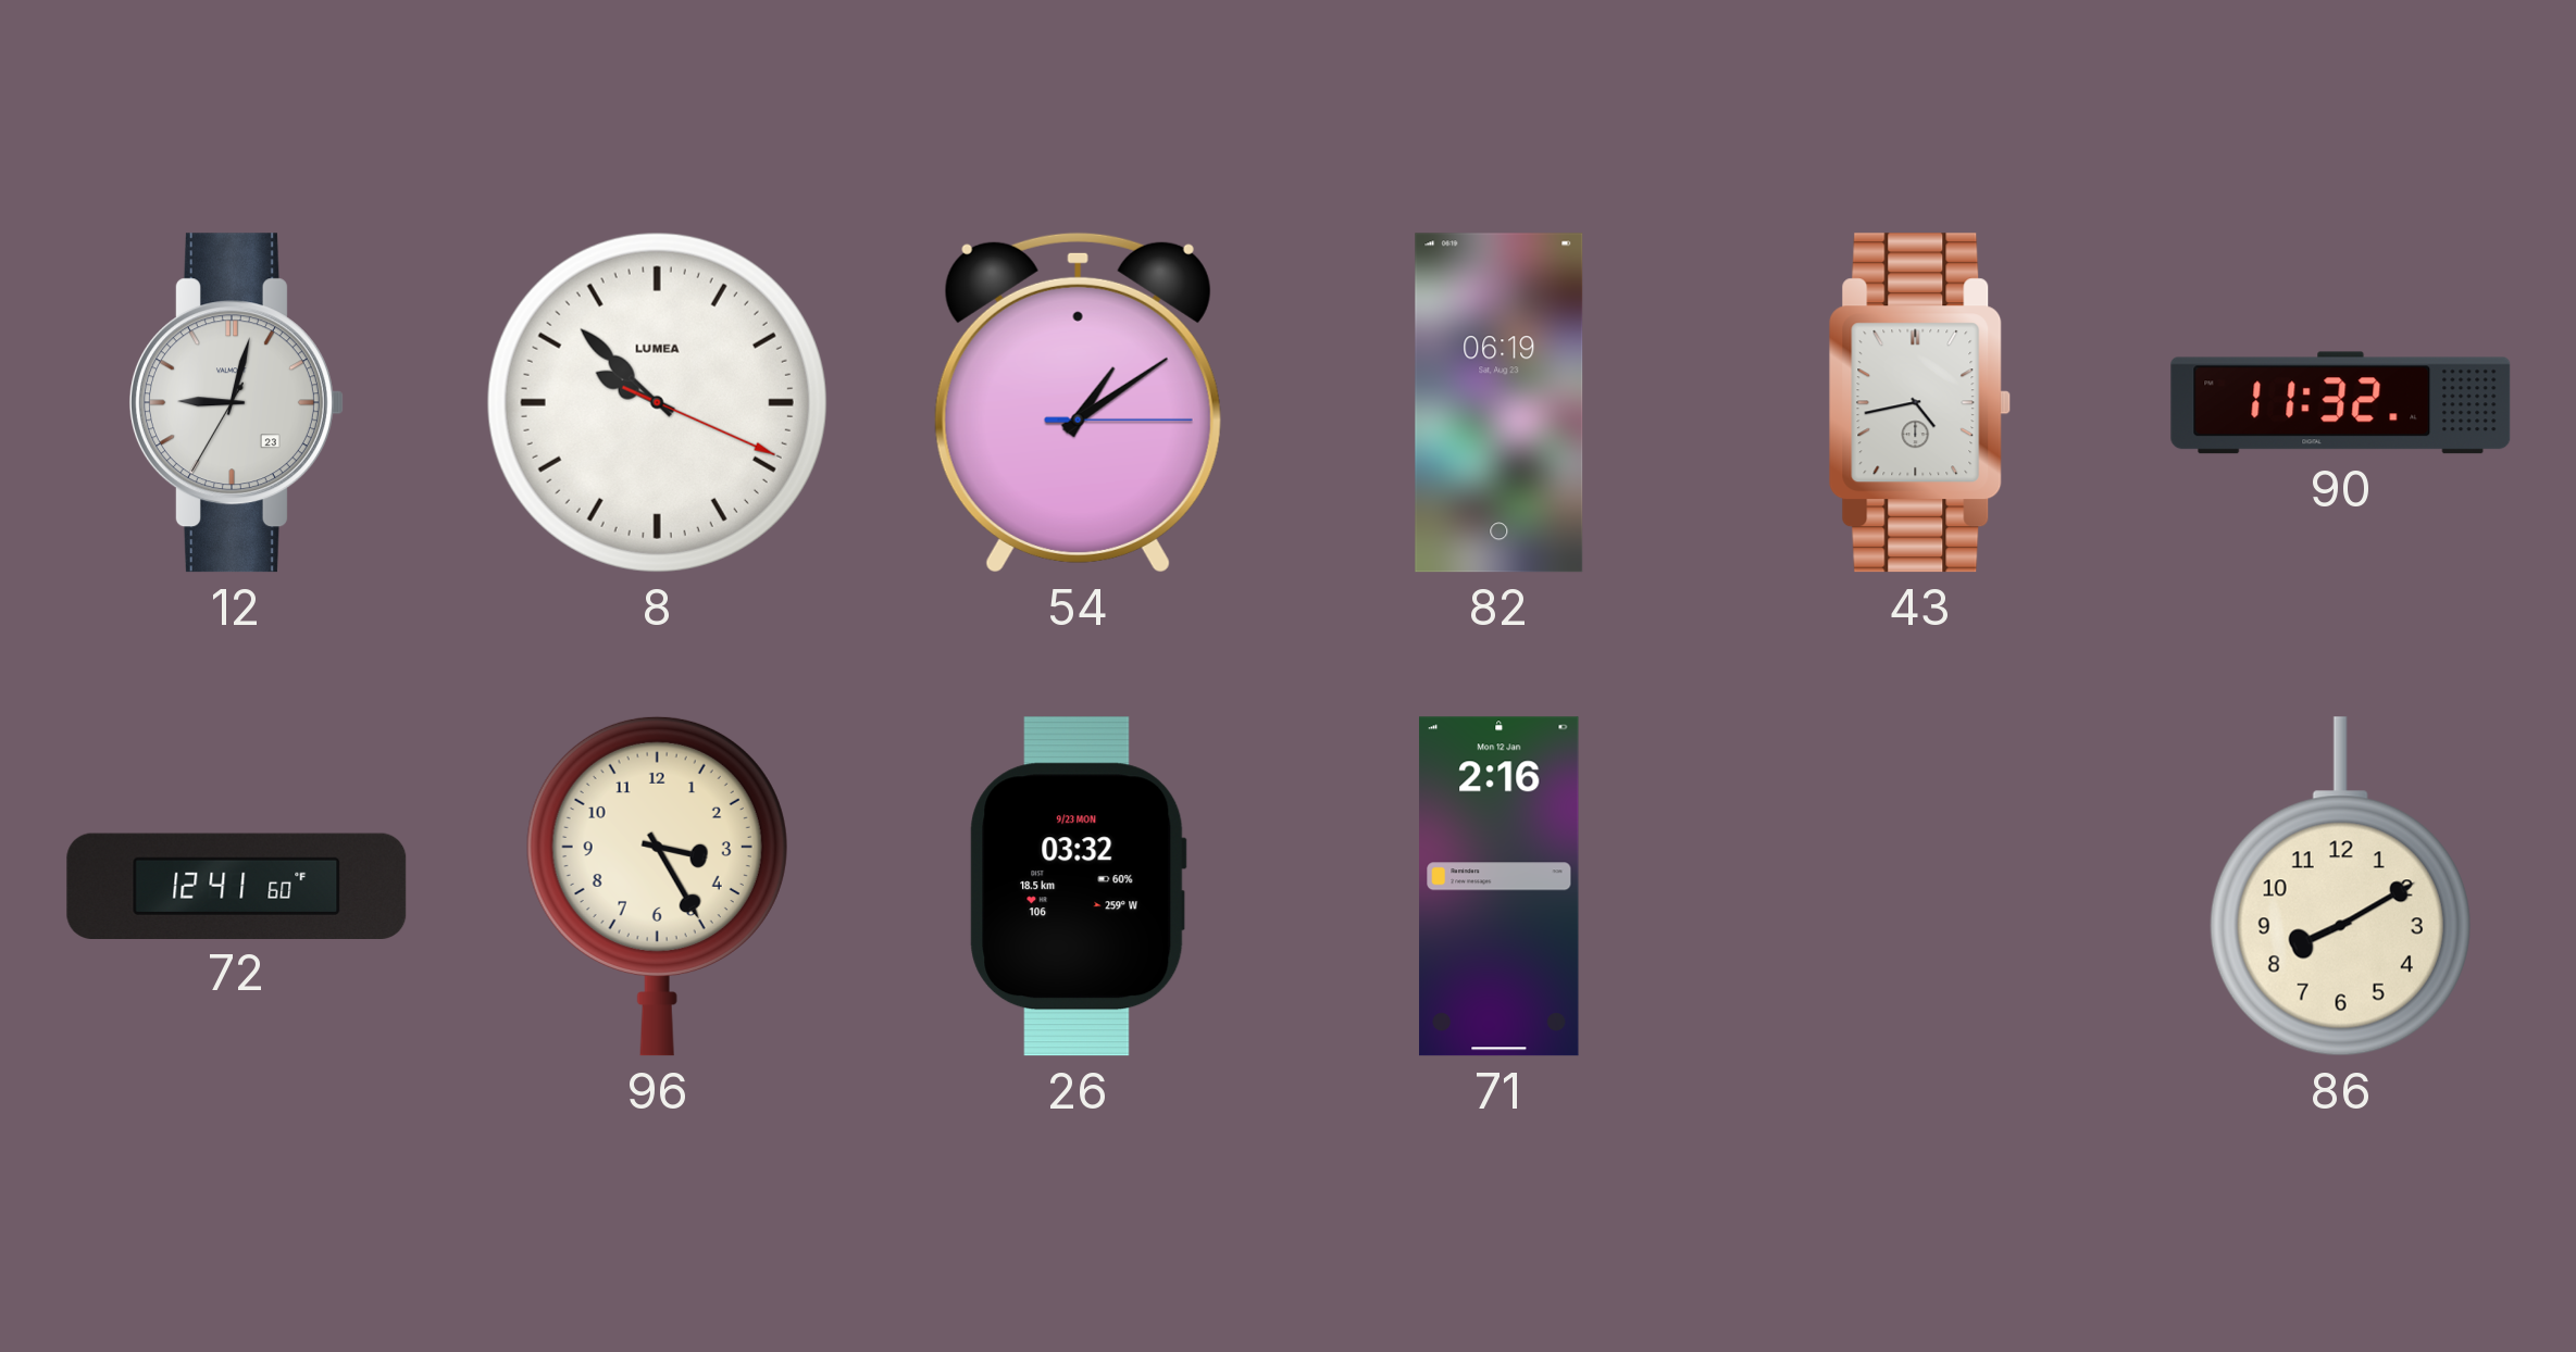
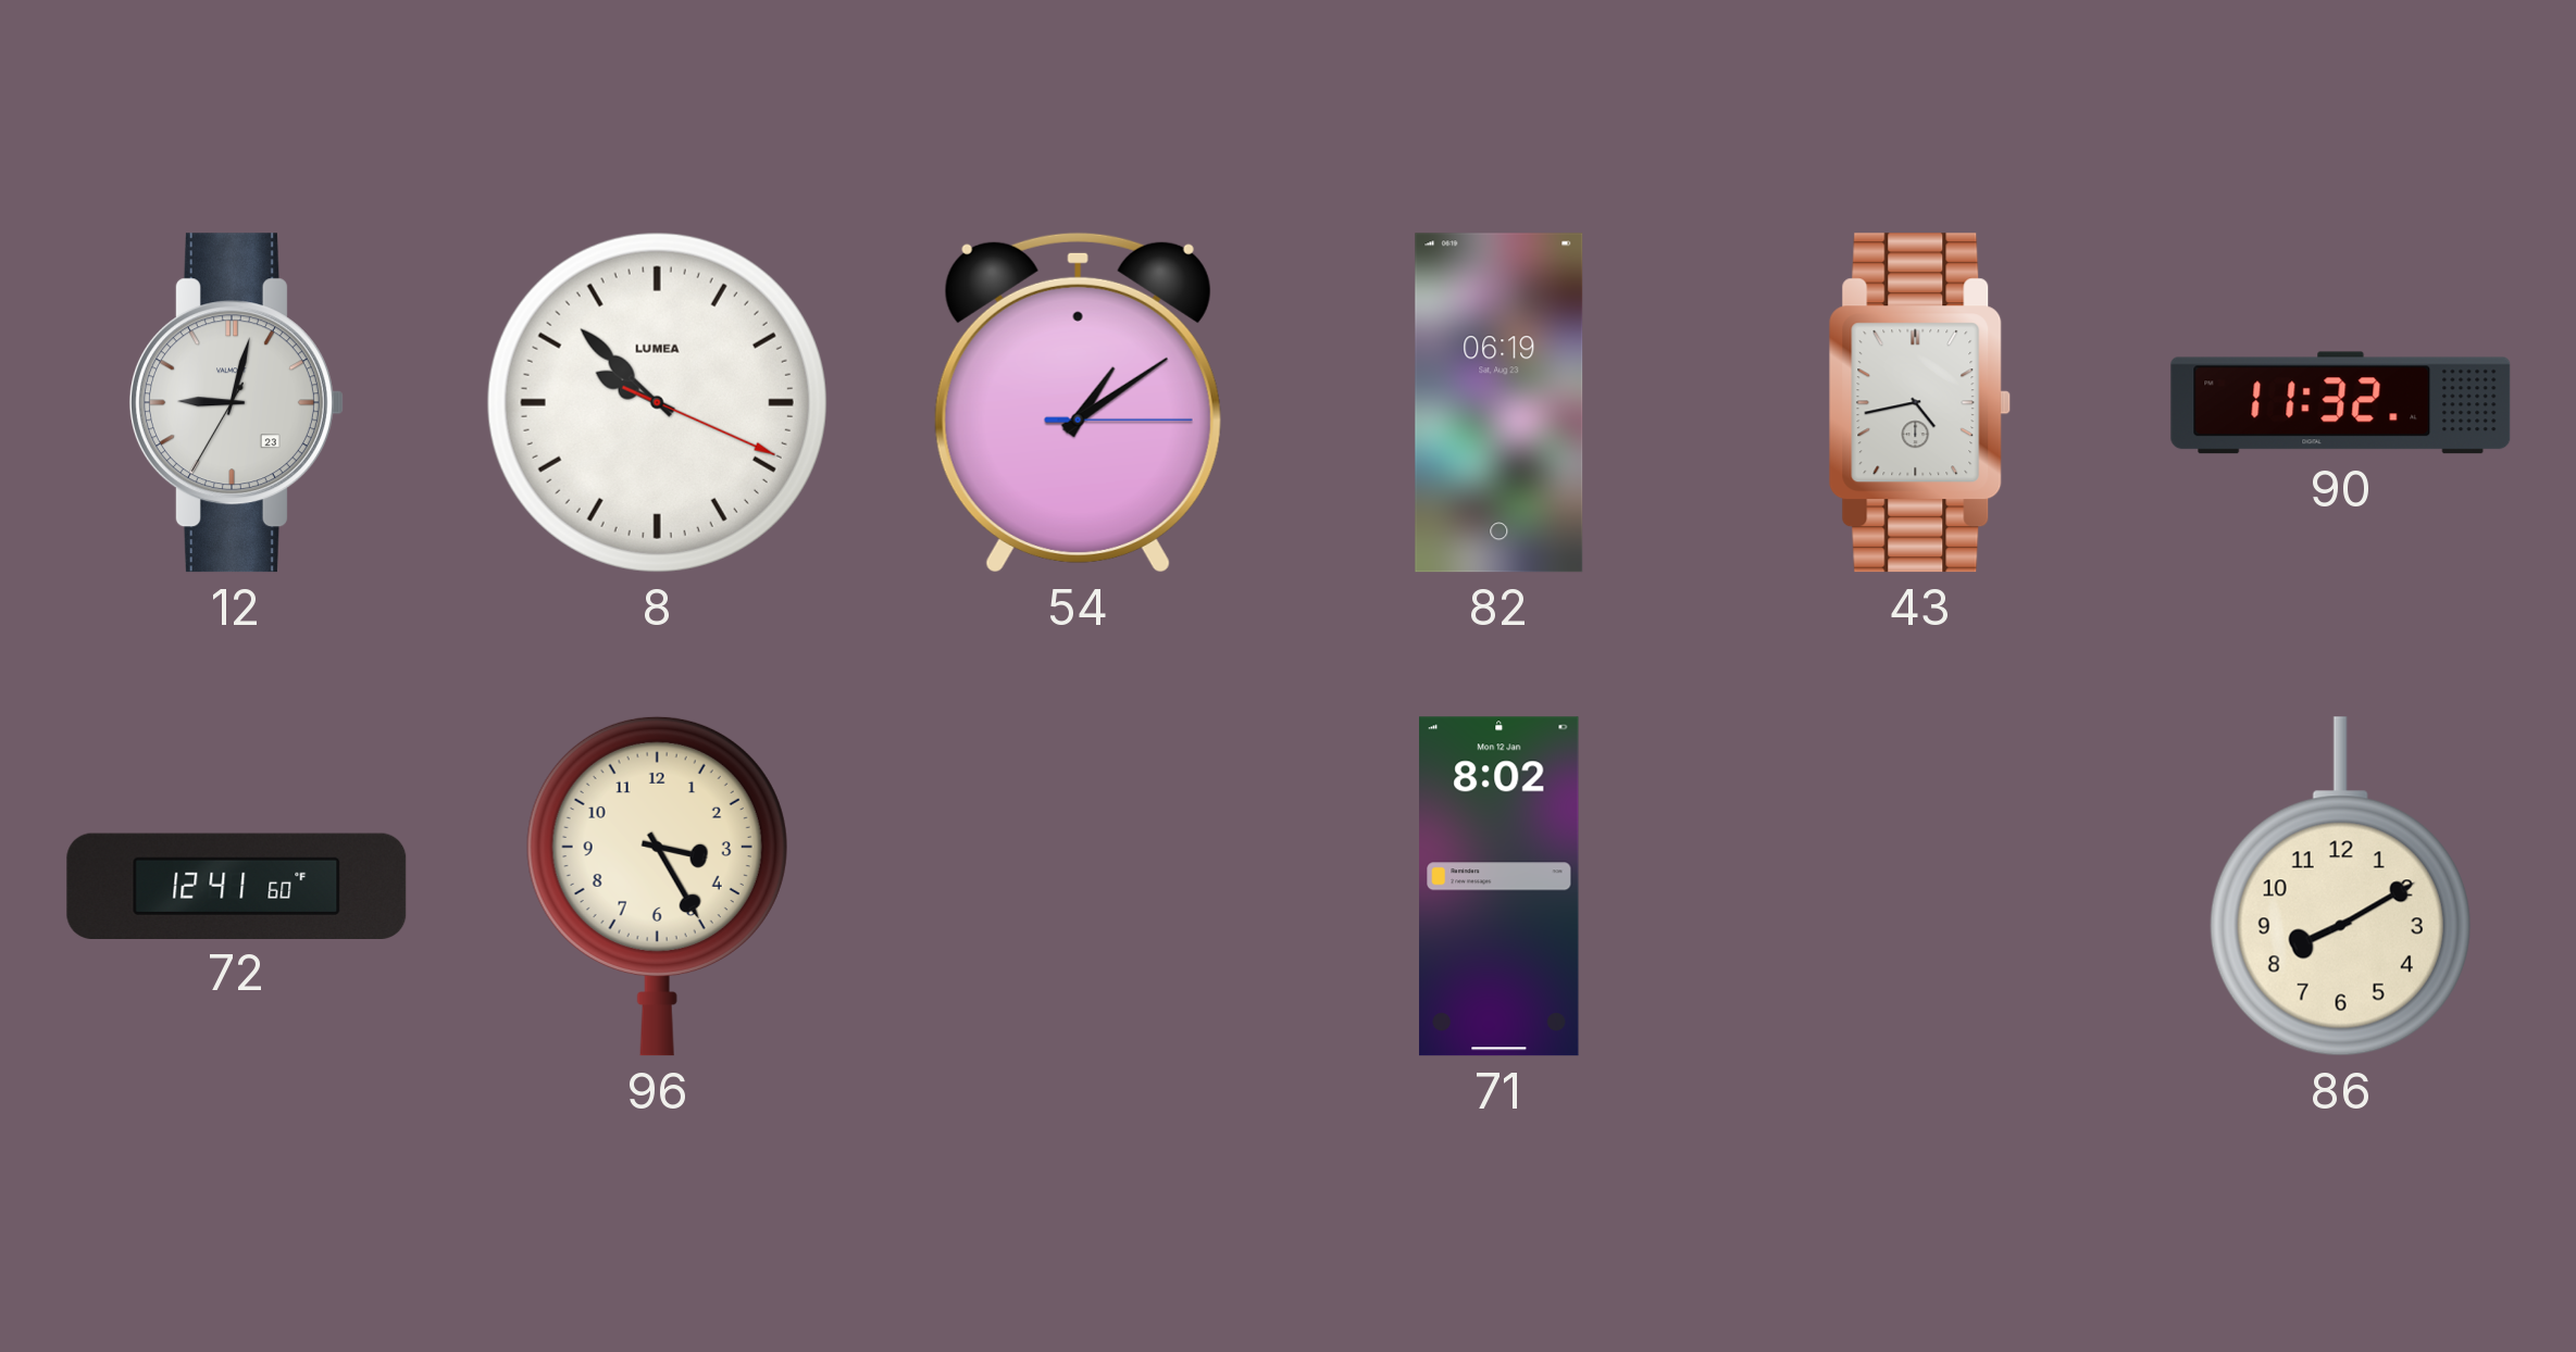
26: 03:32 -> none
71: 2:16 -> 8:02
